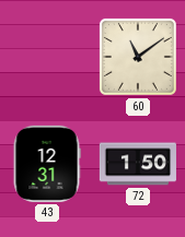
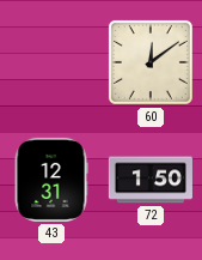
60: 11:09 -> 12:09
